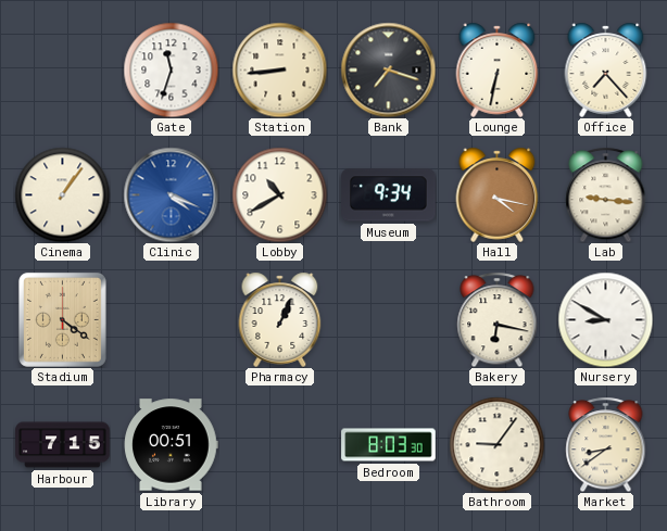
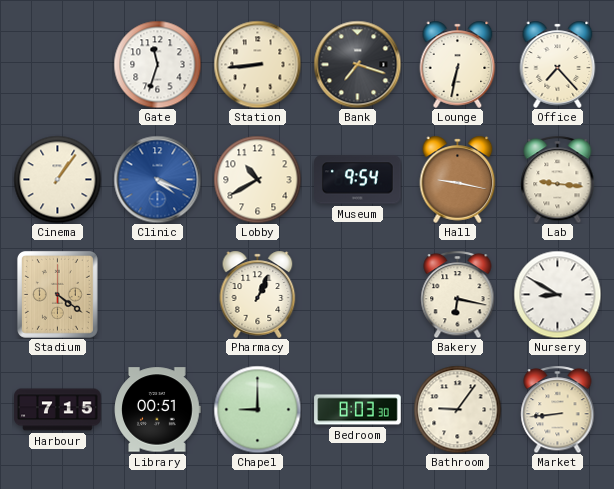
Museum: 9:34 -> 9:54
Hall: 4:17 -> 9:17
Chapel: none -> 9:00
Market: 8:39 -> 8:44
